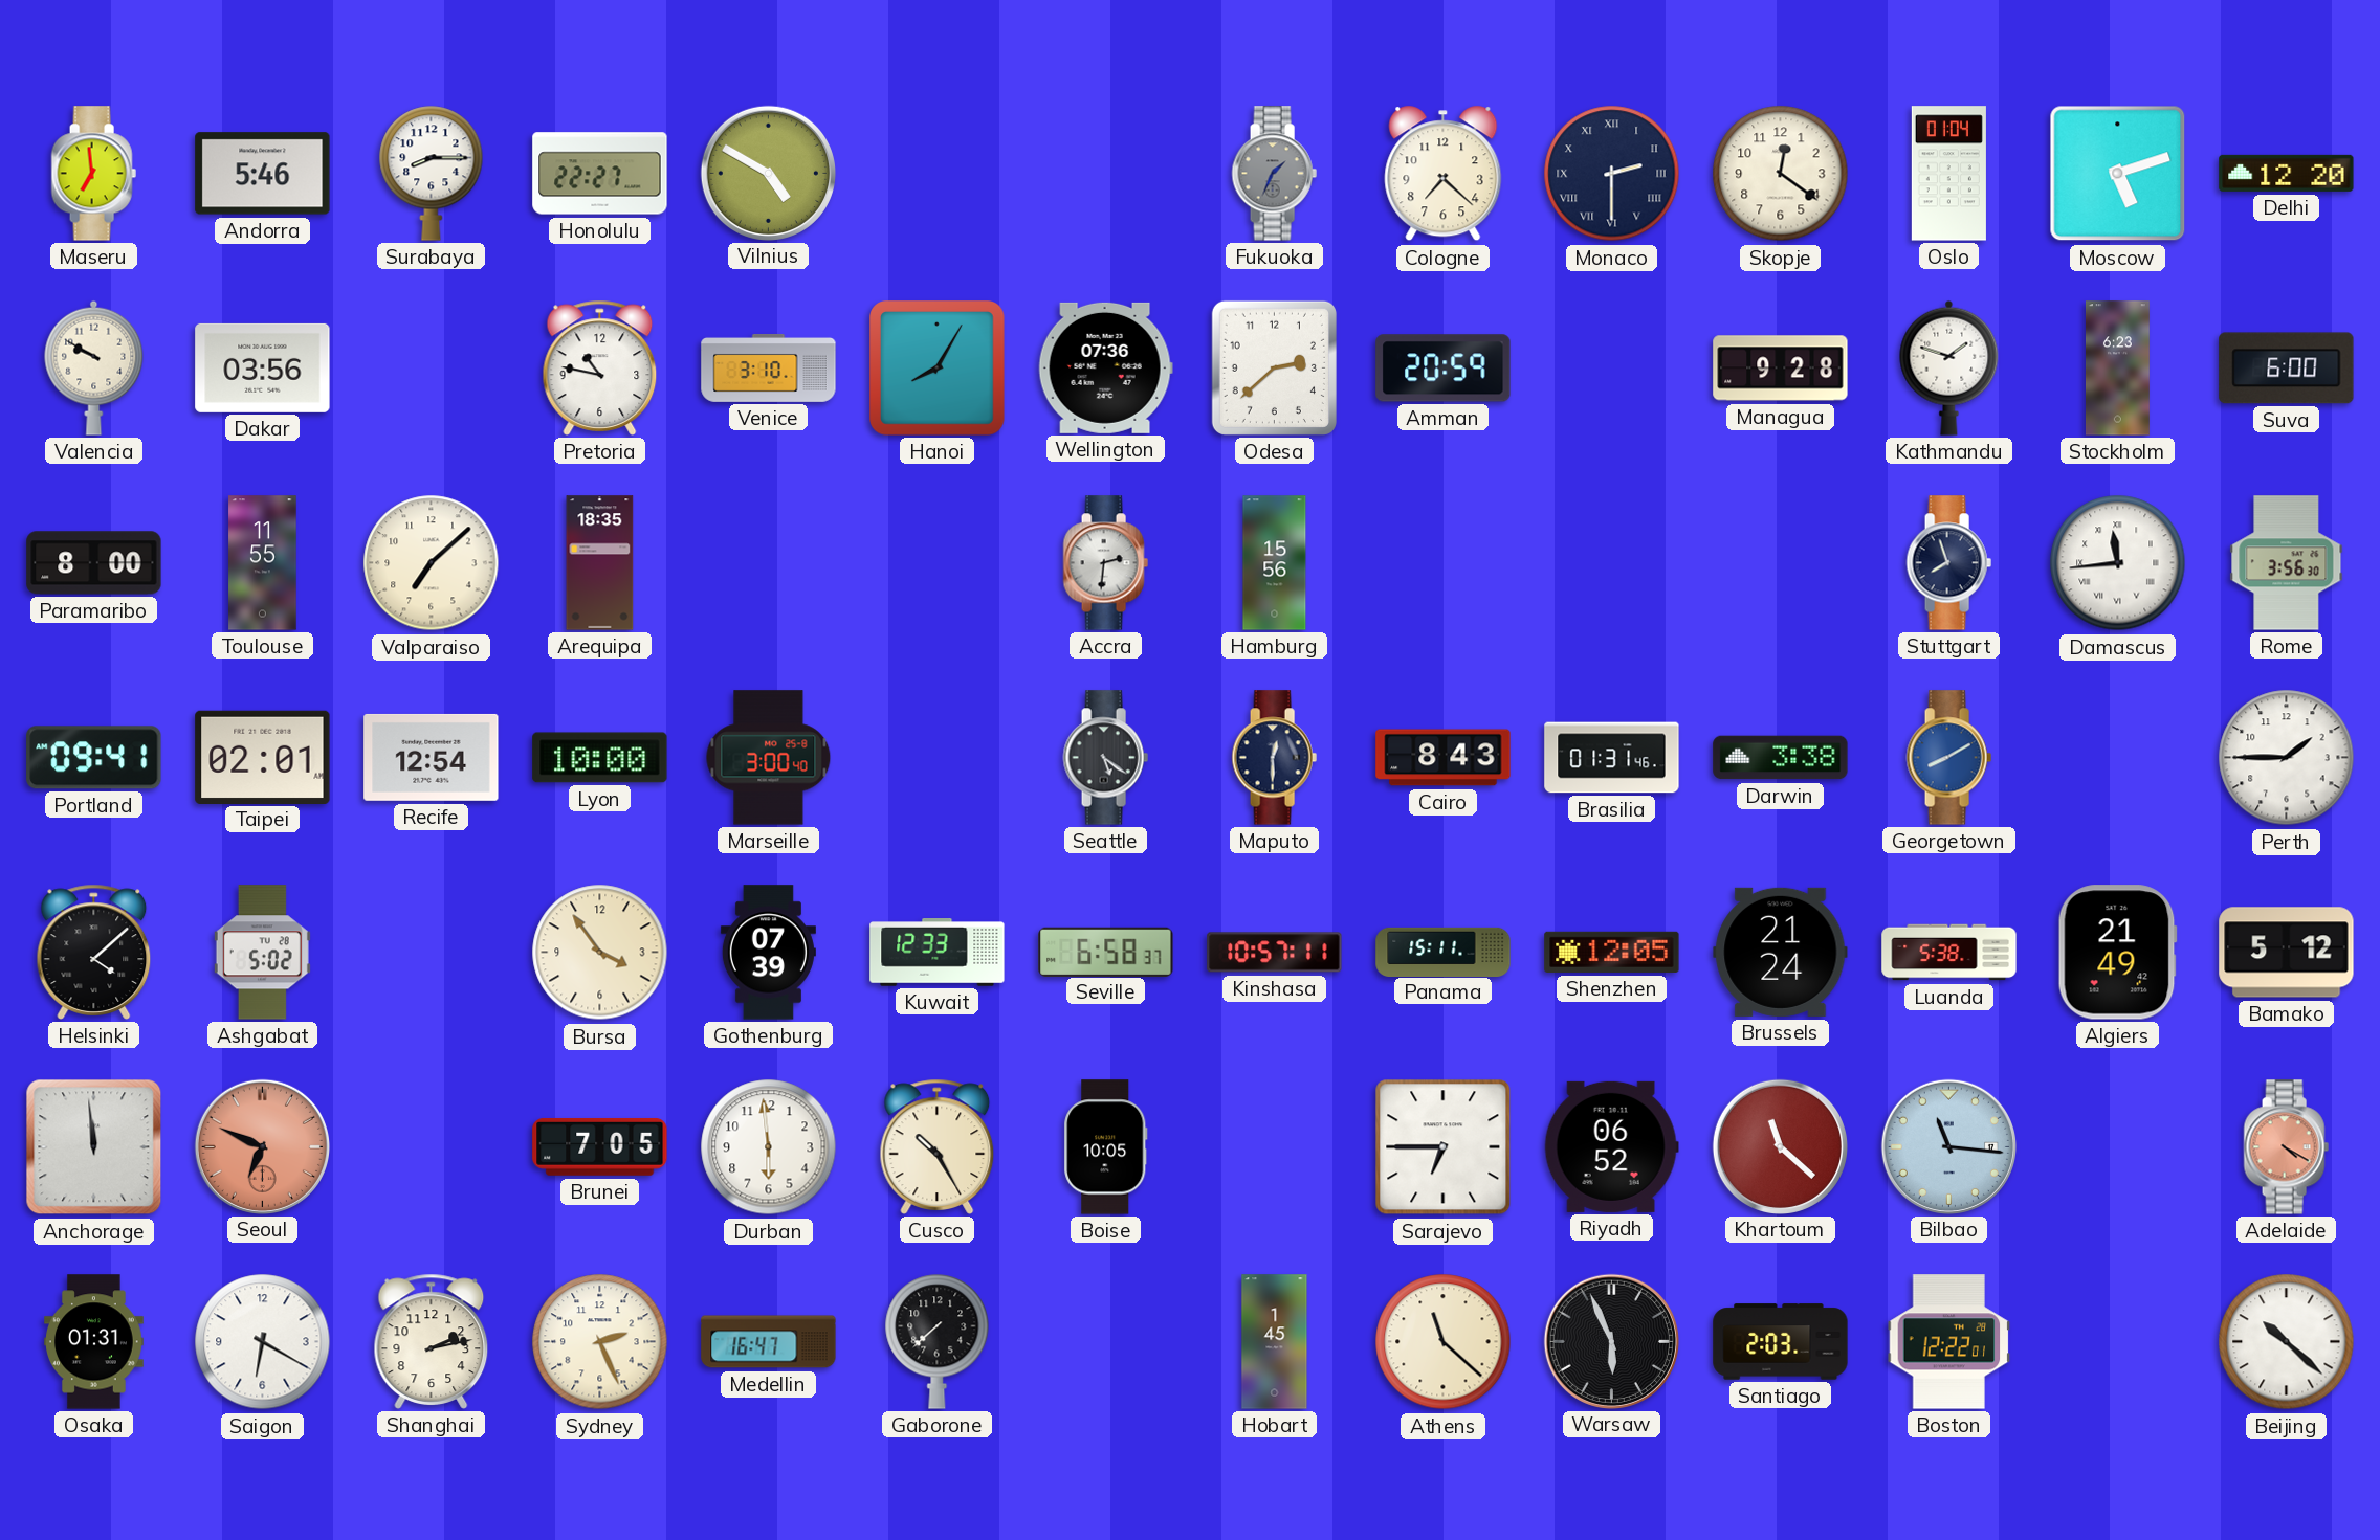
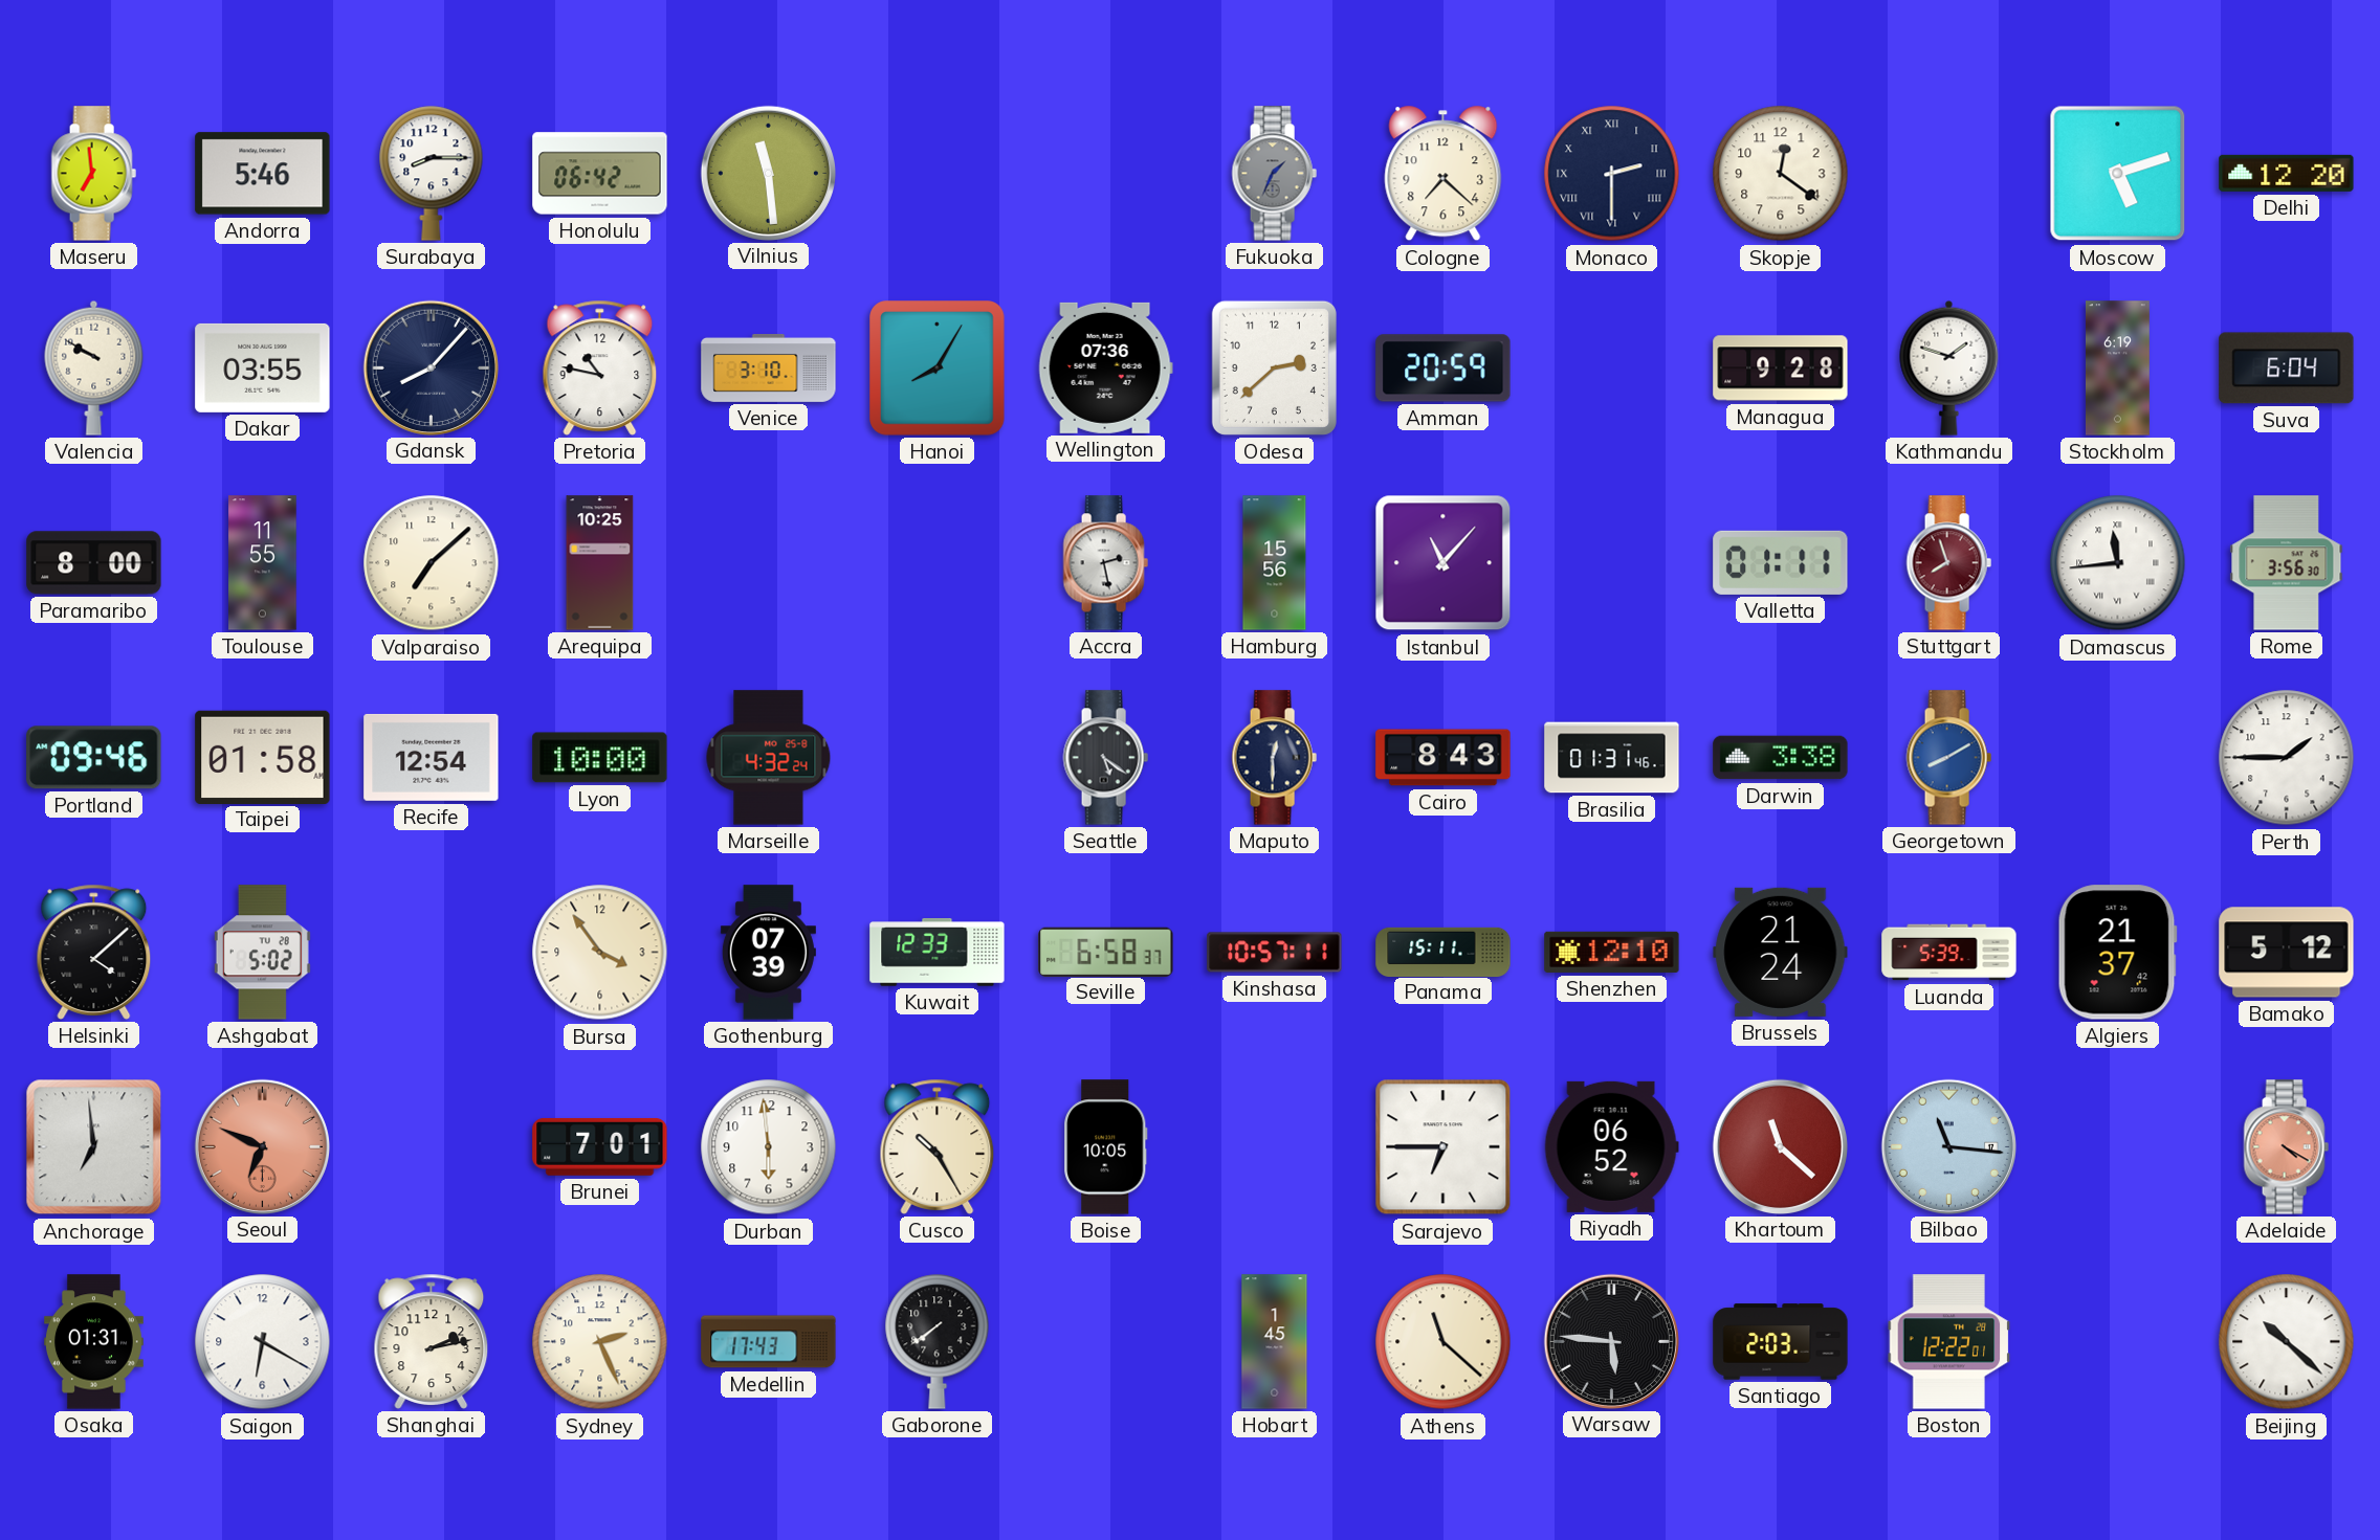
Honolulu: 22:27 -> 06:42
Vilnius: 4:50 -> 11:29
Oslo: 01:04 -> none
Dakar: 03:56 -> 03:55
Gdansk: none -> 8:07
Stockholm: 6:23 -> 6:19
Suva: 6:00 -> 6:04
Arequipa: 18:35 -> 10:25
Accra: 2:31 -> 2:28
Istanbul: none -> 11:07
Valletta: none -> 01:11
Stuttgart dial: navy -> burgundy
Portland: 09:41 -> 09:46
Taipei: 02:01 -> 01:58
Marseille: 3:00 -> 4:32
Shenzhen: 12:05 -> 12:10
Luanda: 5:38 -> 5:39
Algiers: 21:49 -> 21:37
Anchorage: 11:59 -> 6:59
Brunei: 7:05 -> 7:01
Medellin: 16:47 -> 17:43
Gaborone: 7:38 -> 7:39
Warsaw: 5:56 -> 5:46
